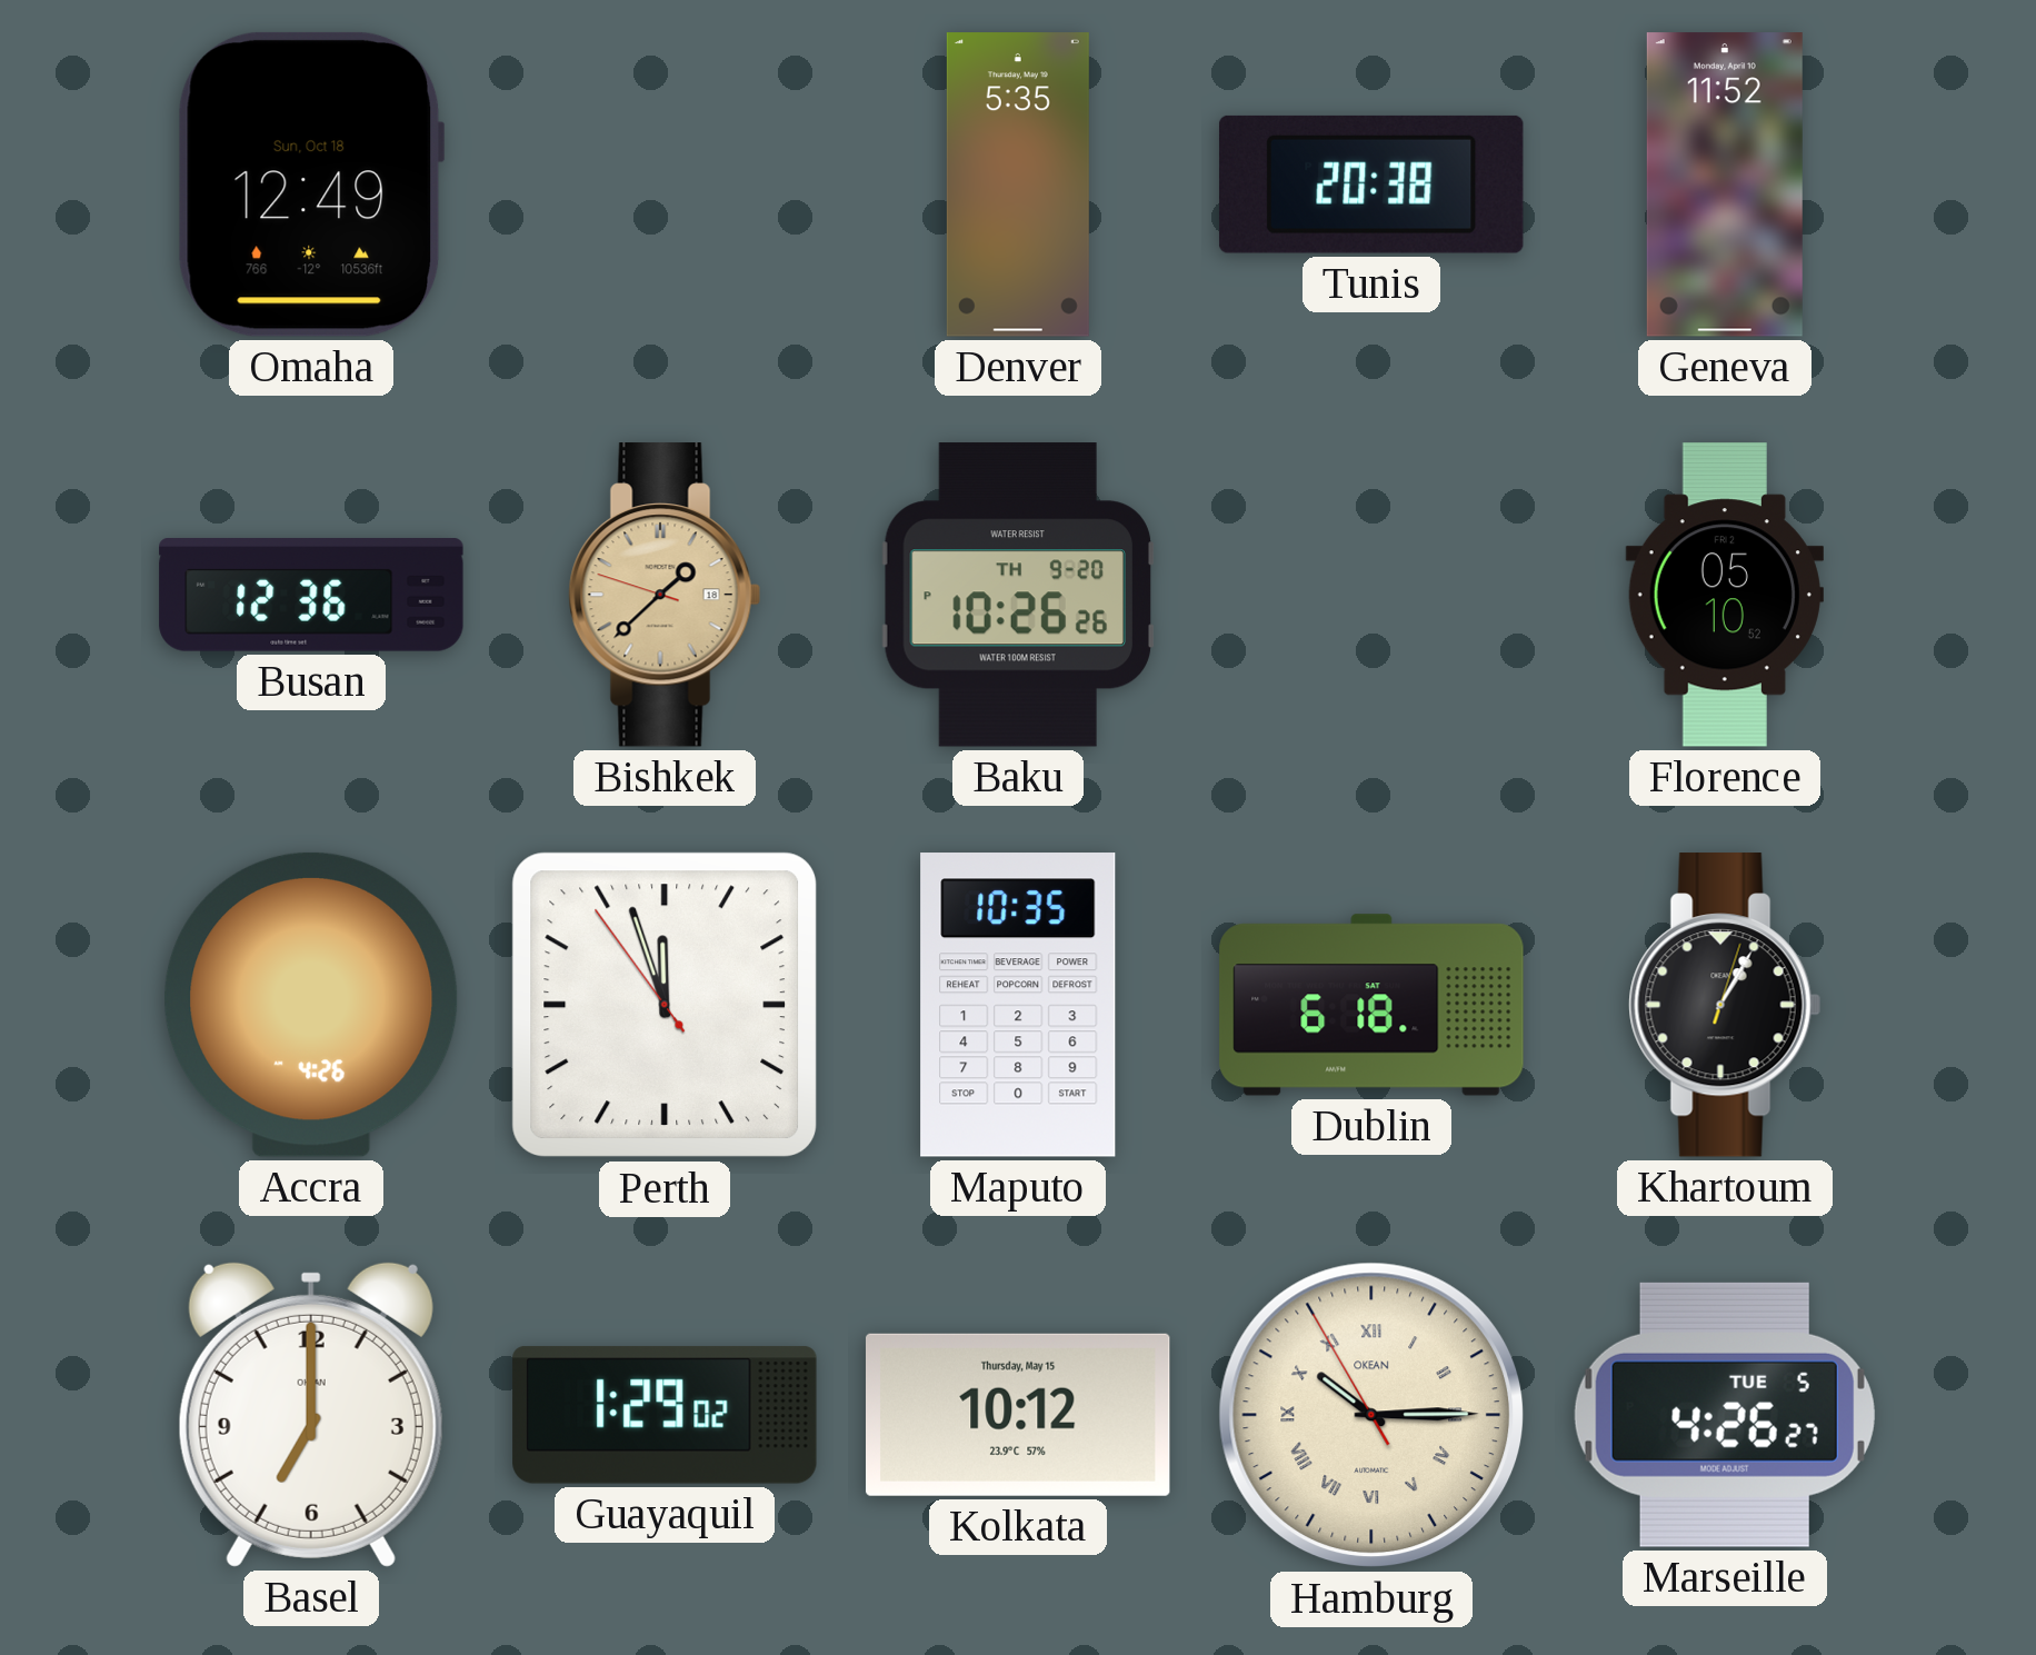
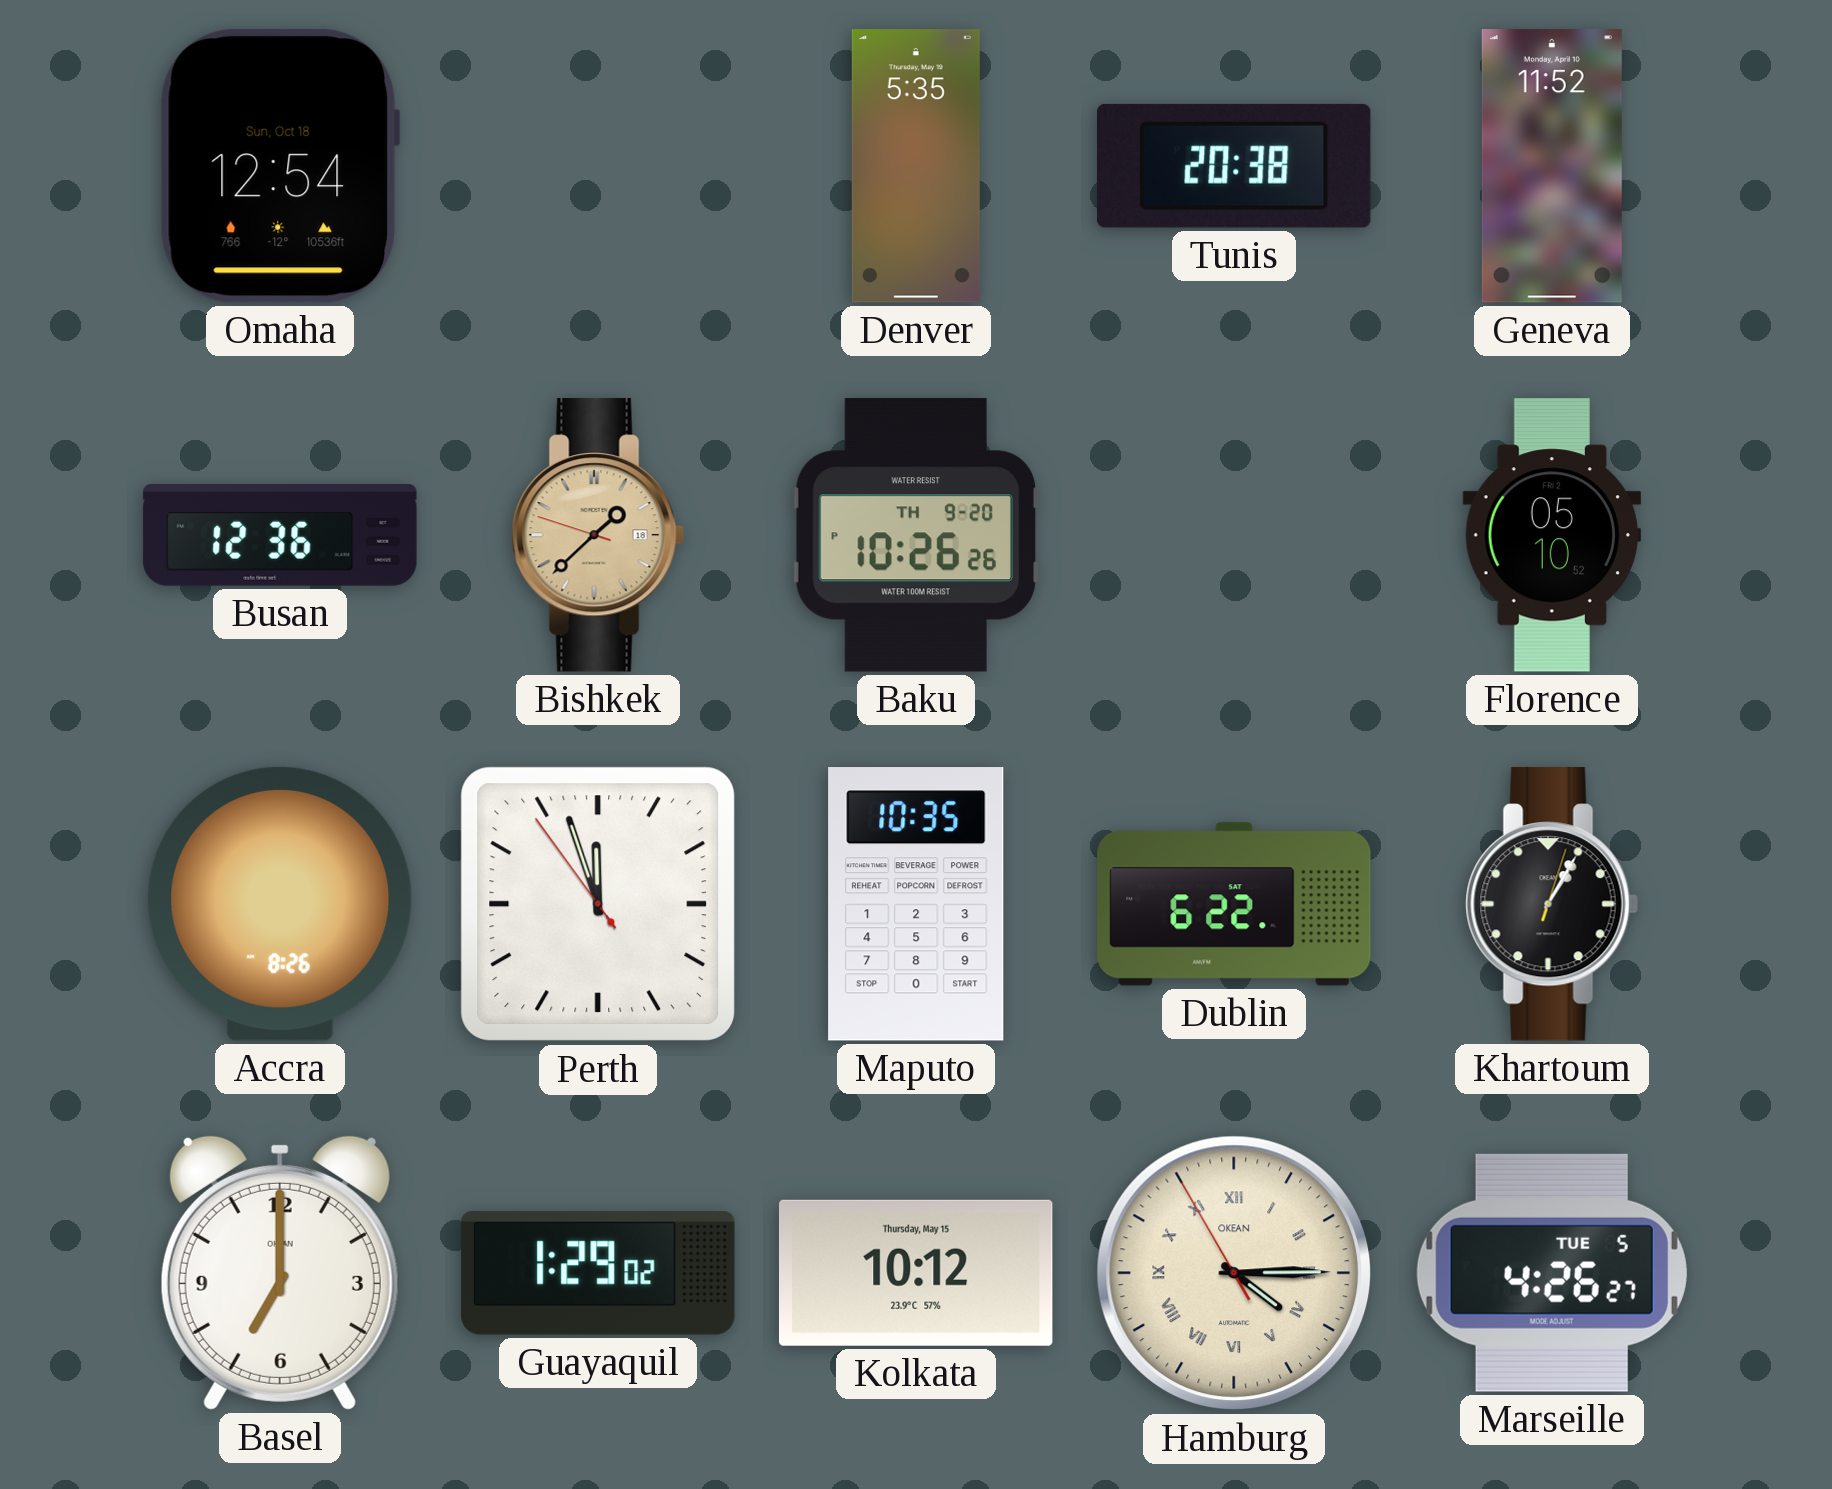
Omaha: 12:49 -> 12:54
Accra: 4:26 -> 8:26
Dublin: 6:18 -> 6:22
Hamburg: 10:14 -> 4:14
